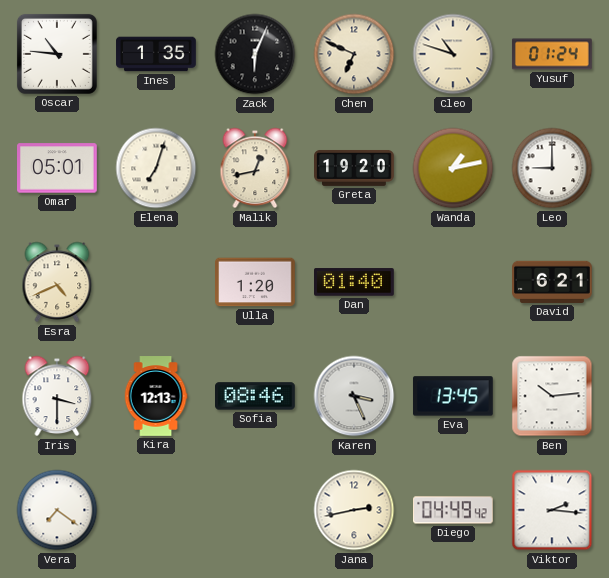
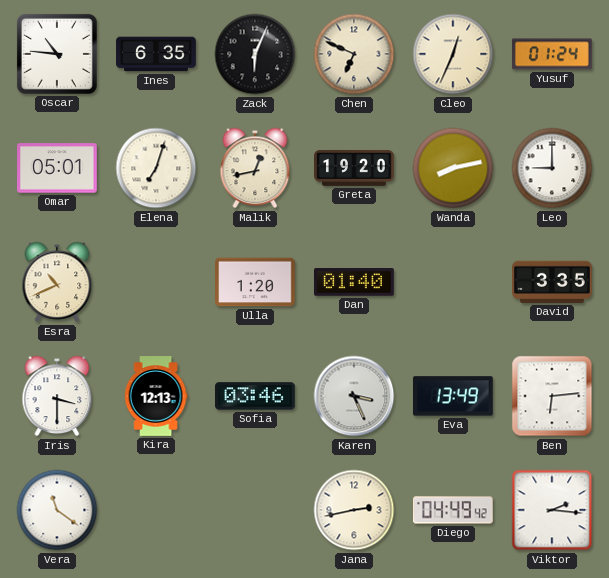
Ines: 1:35 -> 6:35
Cleo: 10:48 -> 12:34
Wanda: 1:13 -> 8:13
Esra: 4:41 -> 10:41
David: 6:21 -> 3:35
Sofia: 08:46 -> 03:46
Eva: 13:45 -> 13:49
Ben: 10:14 -> 6:14
Vera: 7:21 -> 11:21
